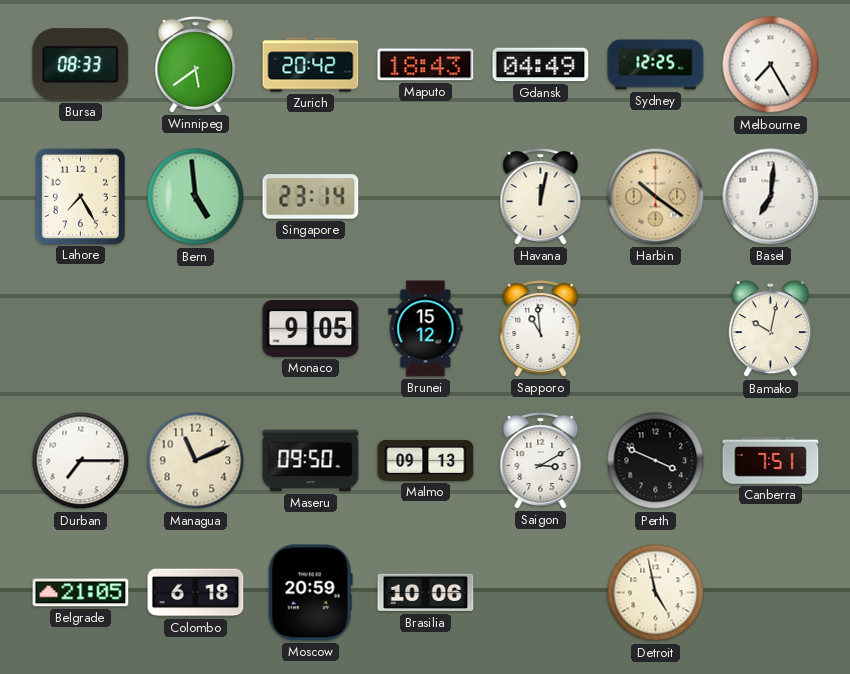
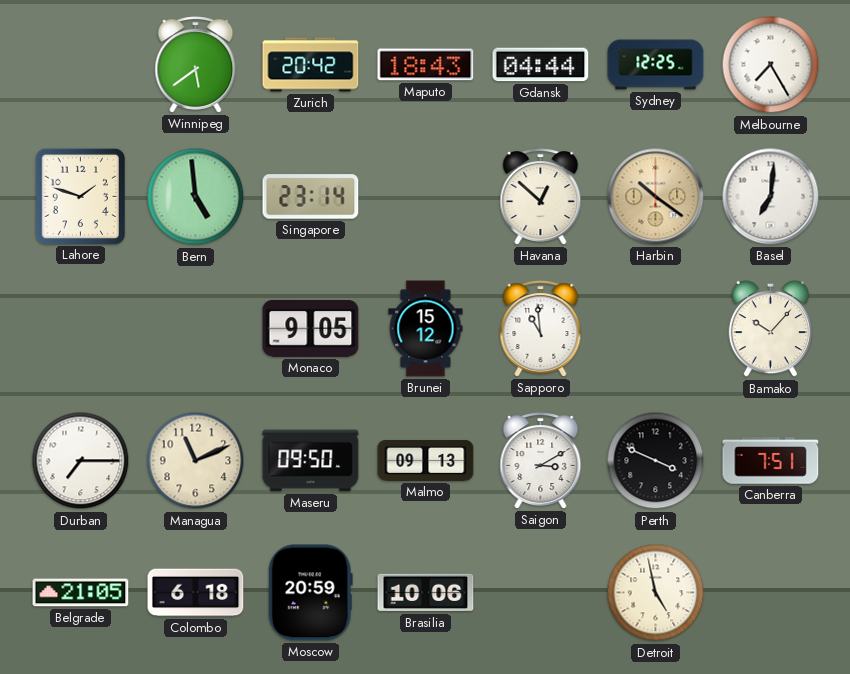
Bursa: 08:33 -> none
Gdansk: 04:49 -> 04:44
Lahore: 7:25 -> 1:48
Havana: 12:02 -> 12:52
Bamako: 10:02 -> 10:07
